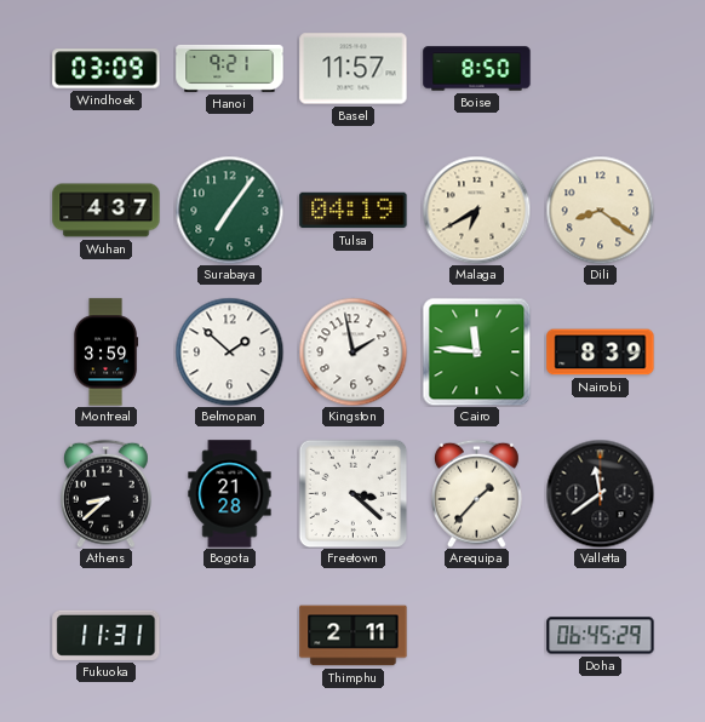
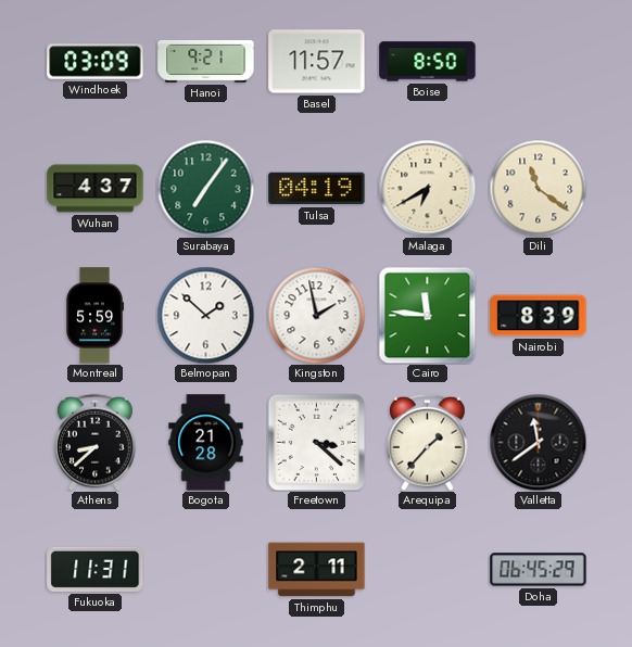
Dili: 8:21 -> 11:21
Montreal: 3:59 -> 5:59
